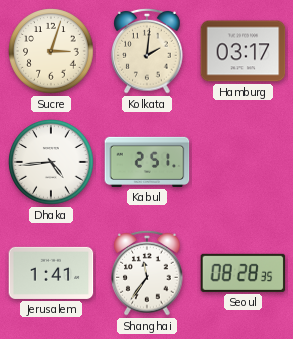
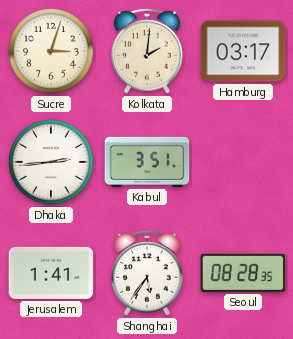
Dhaka: 4:44 -> 2:44
Kabul: 2:51 -> 3:51
Shanghai: 11:36 -> 5:36
